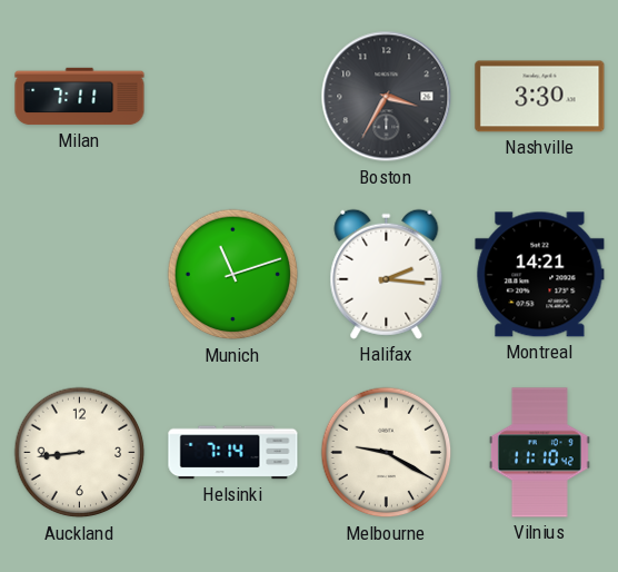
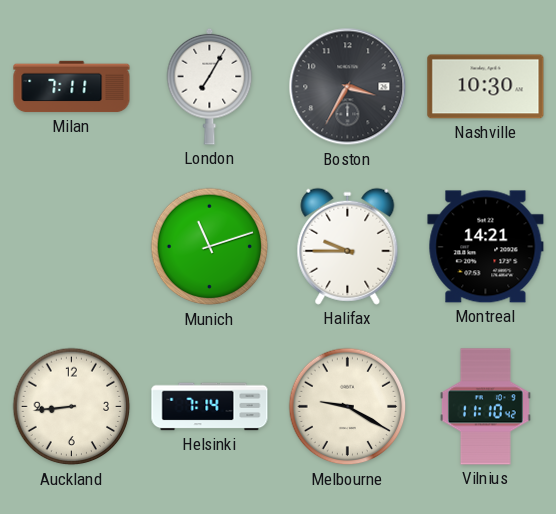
London: none -> 7:05
Nashville: 3:30 -> 10:30
Halifax: 2:16 -> 9:45
